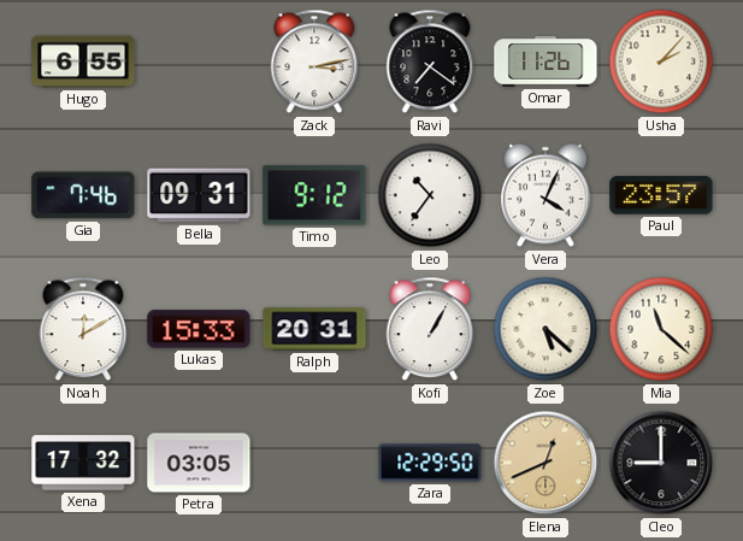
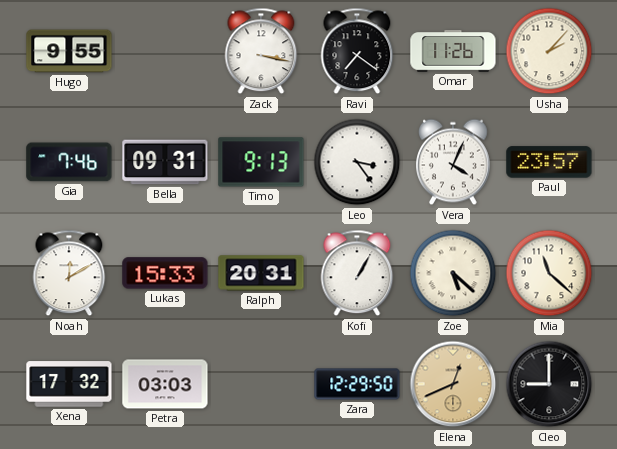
Hugo: 6:55 -> 9:55
Zack: 3:13 -> 3:17
Timo: 9:12 -> 9:13
Leo: 10:36 -> 3:24
Petra: 03:05 -> 03:03
